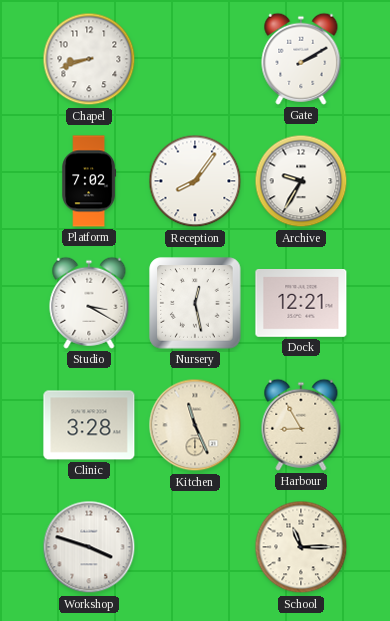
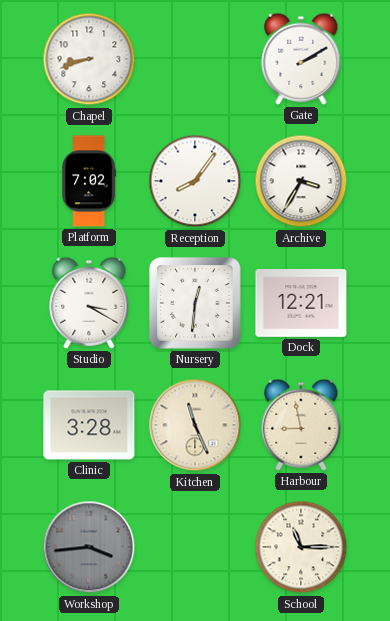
Archive: 9:35 -> 3:35
Nursery: 12:28 -> 12:31
Harbour: 8:55 -> 8:58
Workshop: 3:48 -> 3:44
Workshop dial: white -> grey
